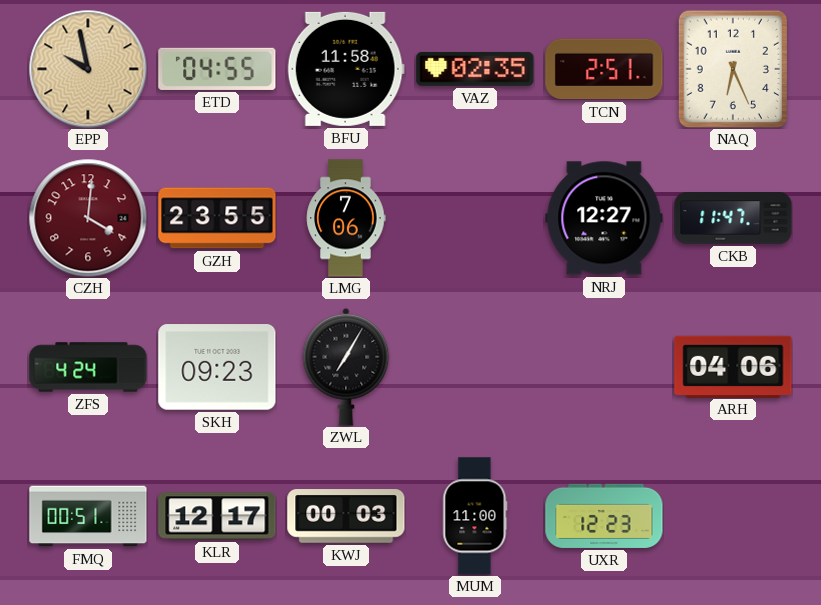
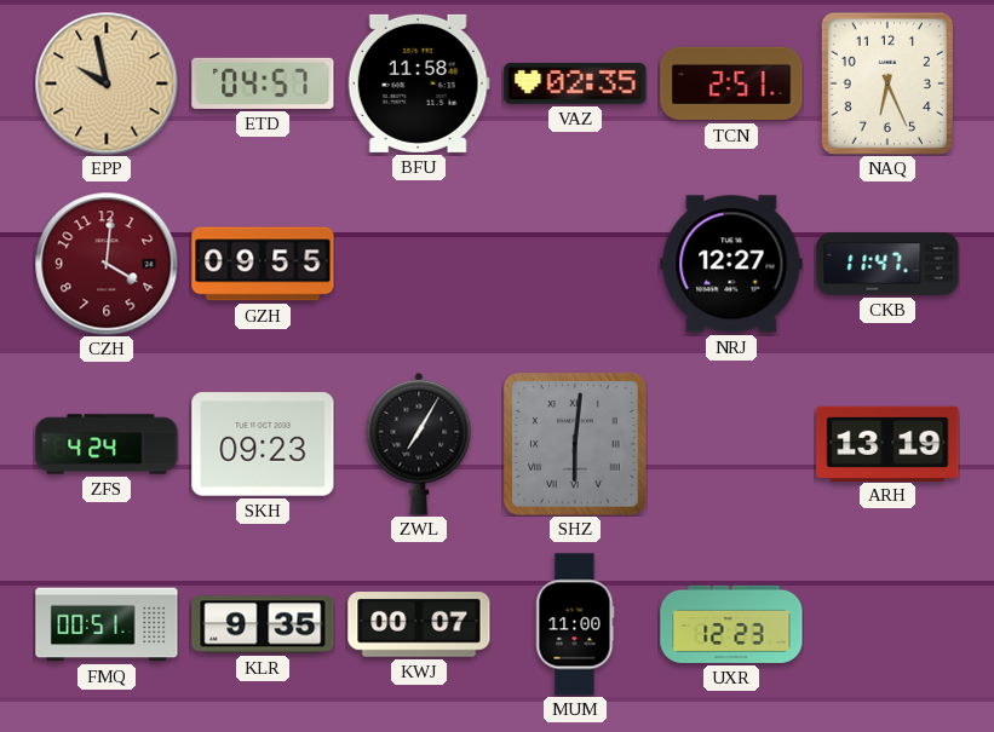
ETD: 04:55 -> 04:57
GZH: 23:55 -> 09:55
LMG: 7:06 -> none
SHZ: none -> 6:01
ARH: 04:06 -> 13:19
KLR: 12:17 -> 9:35
KWJ: 00:03 -> 00:07
